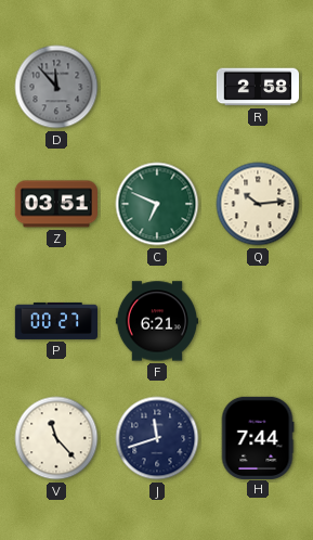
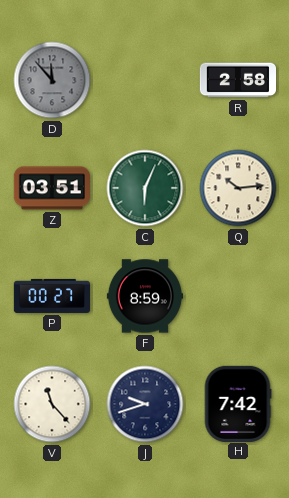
C: 6:49 -> 6:04
F: 6:21 -> 8:59
J: 11:42 -> 9:42
H: 7:44 -> 7:42
